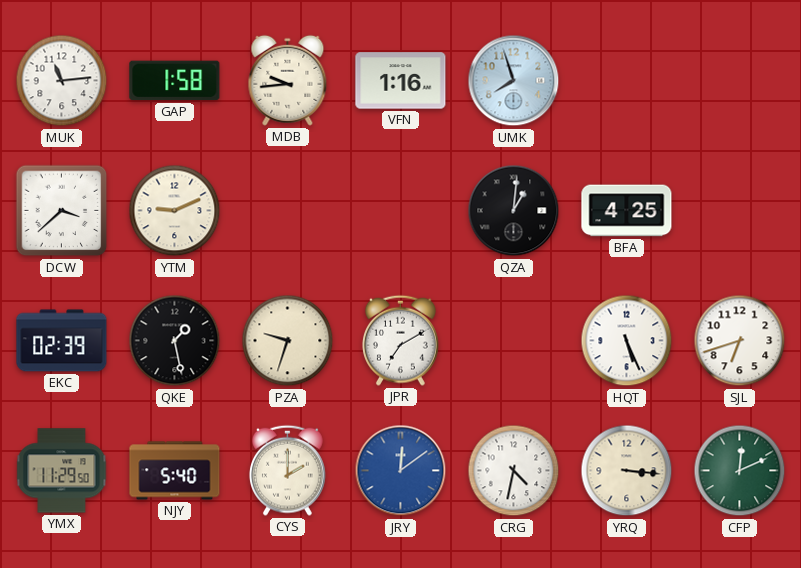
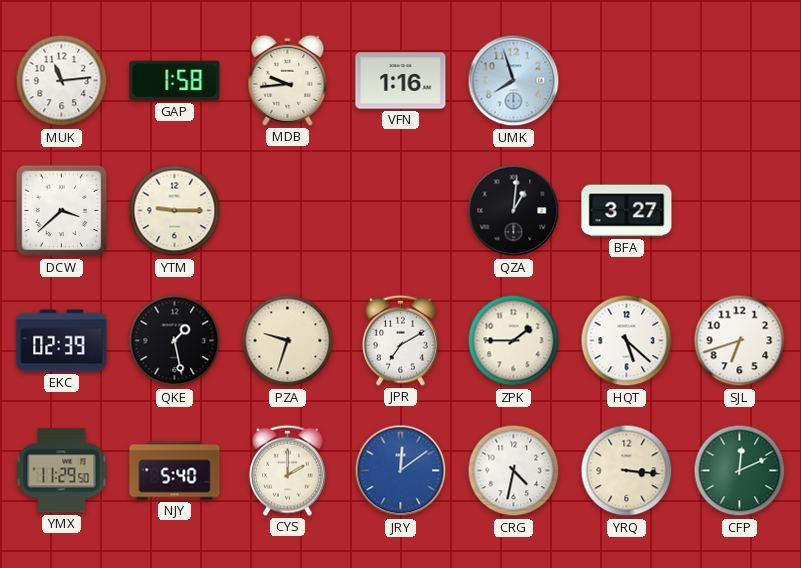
YTM: 9:11 -> 9:15
BFA: 4:25 -> 3:27
ZPK: none -> 1:45
HQT: 5:26 -> 5:22
